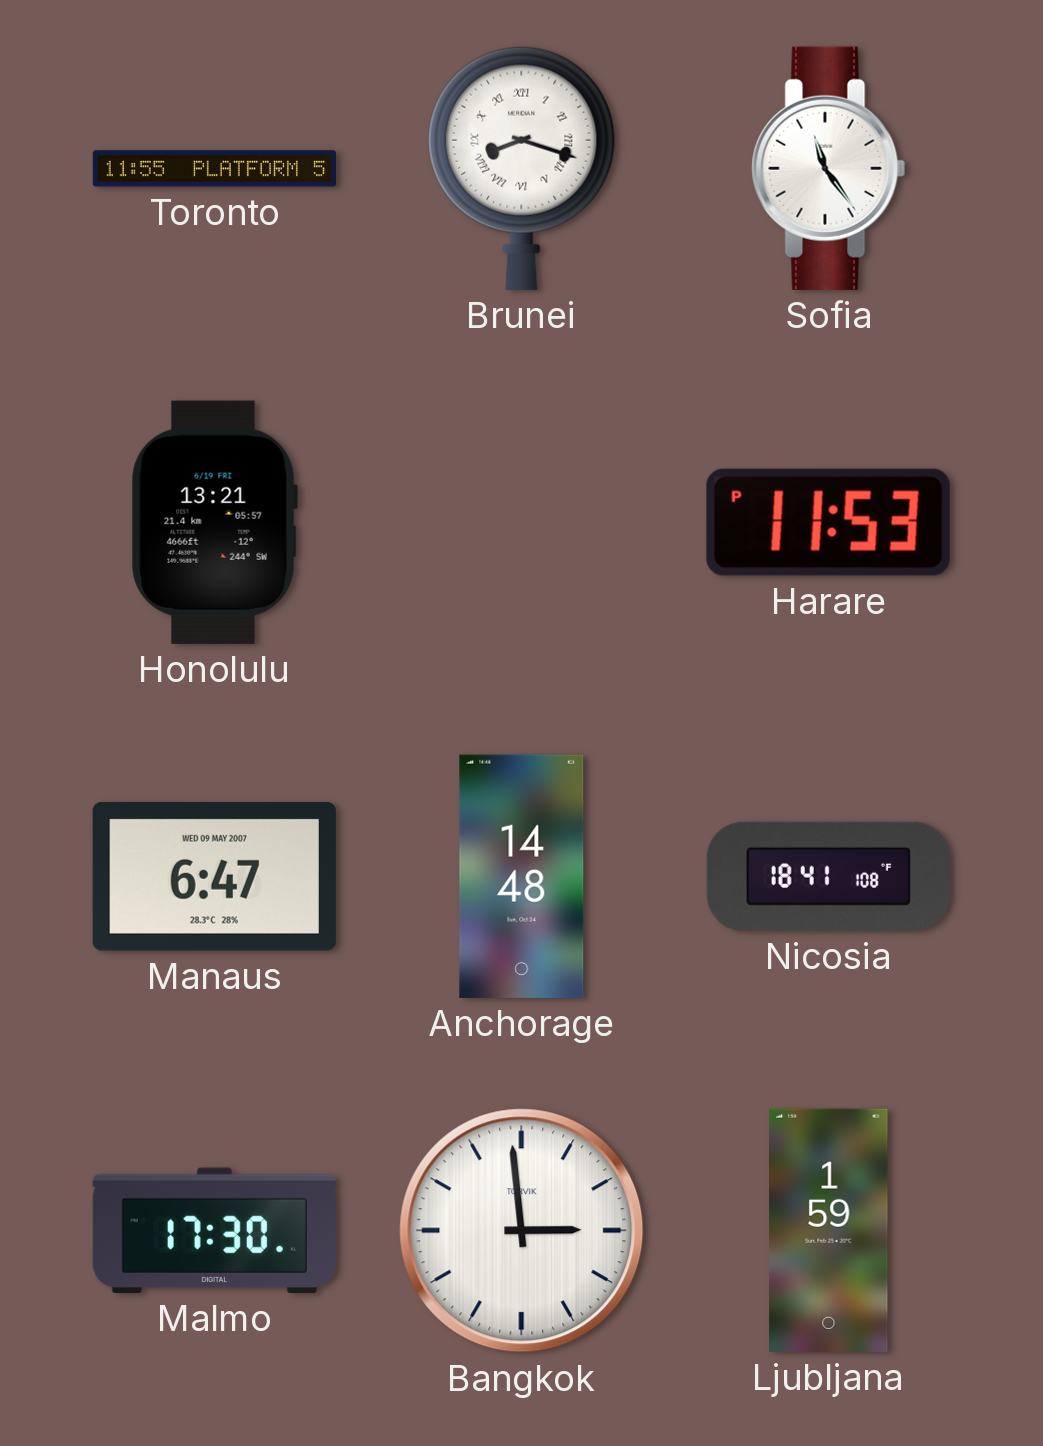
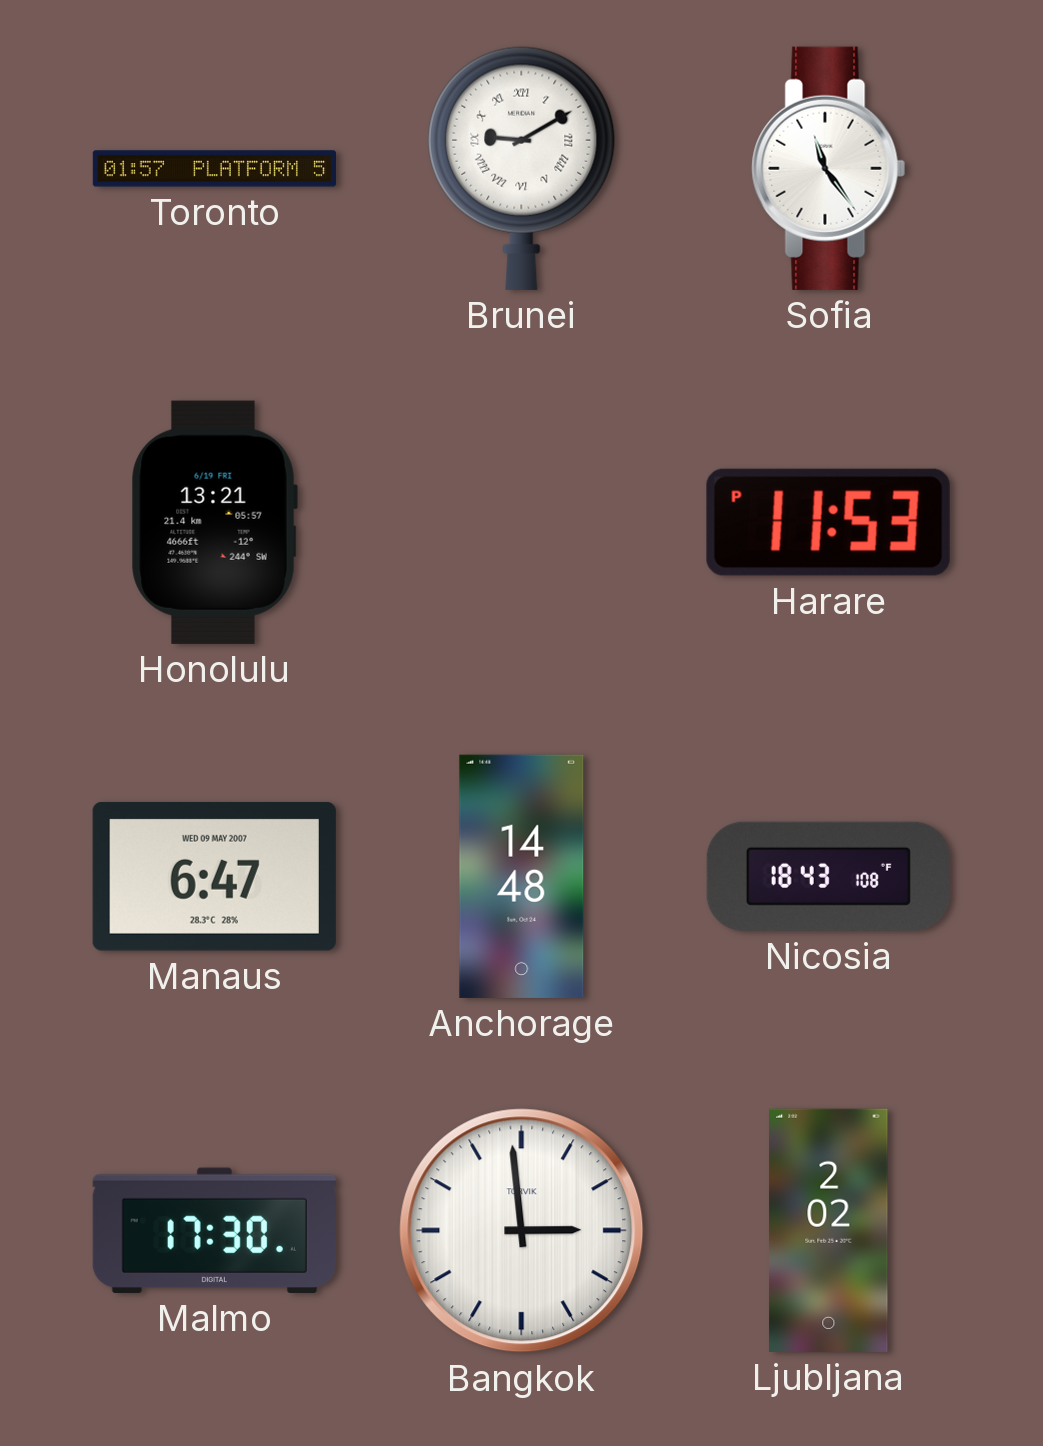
Toronto: 11:55 -> 01:57
Brunei: 8:18 -> 9:10
Nicosia: 18:41 -> 18:43
Ljubljana: 1:59 -> 2:02
